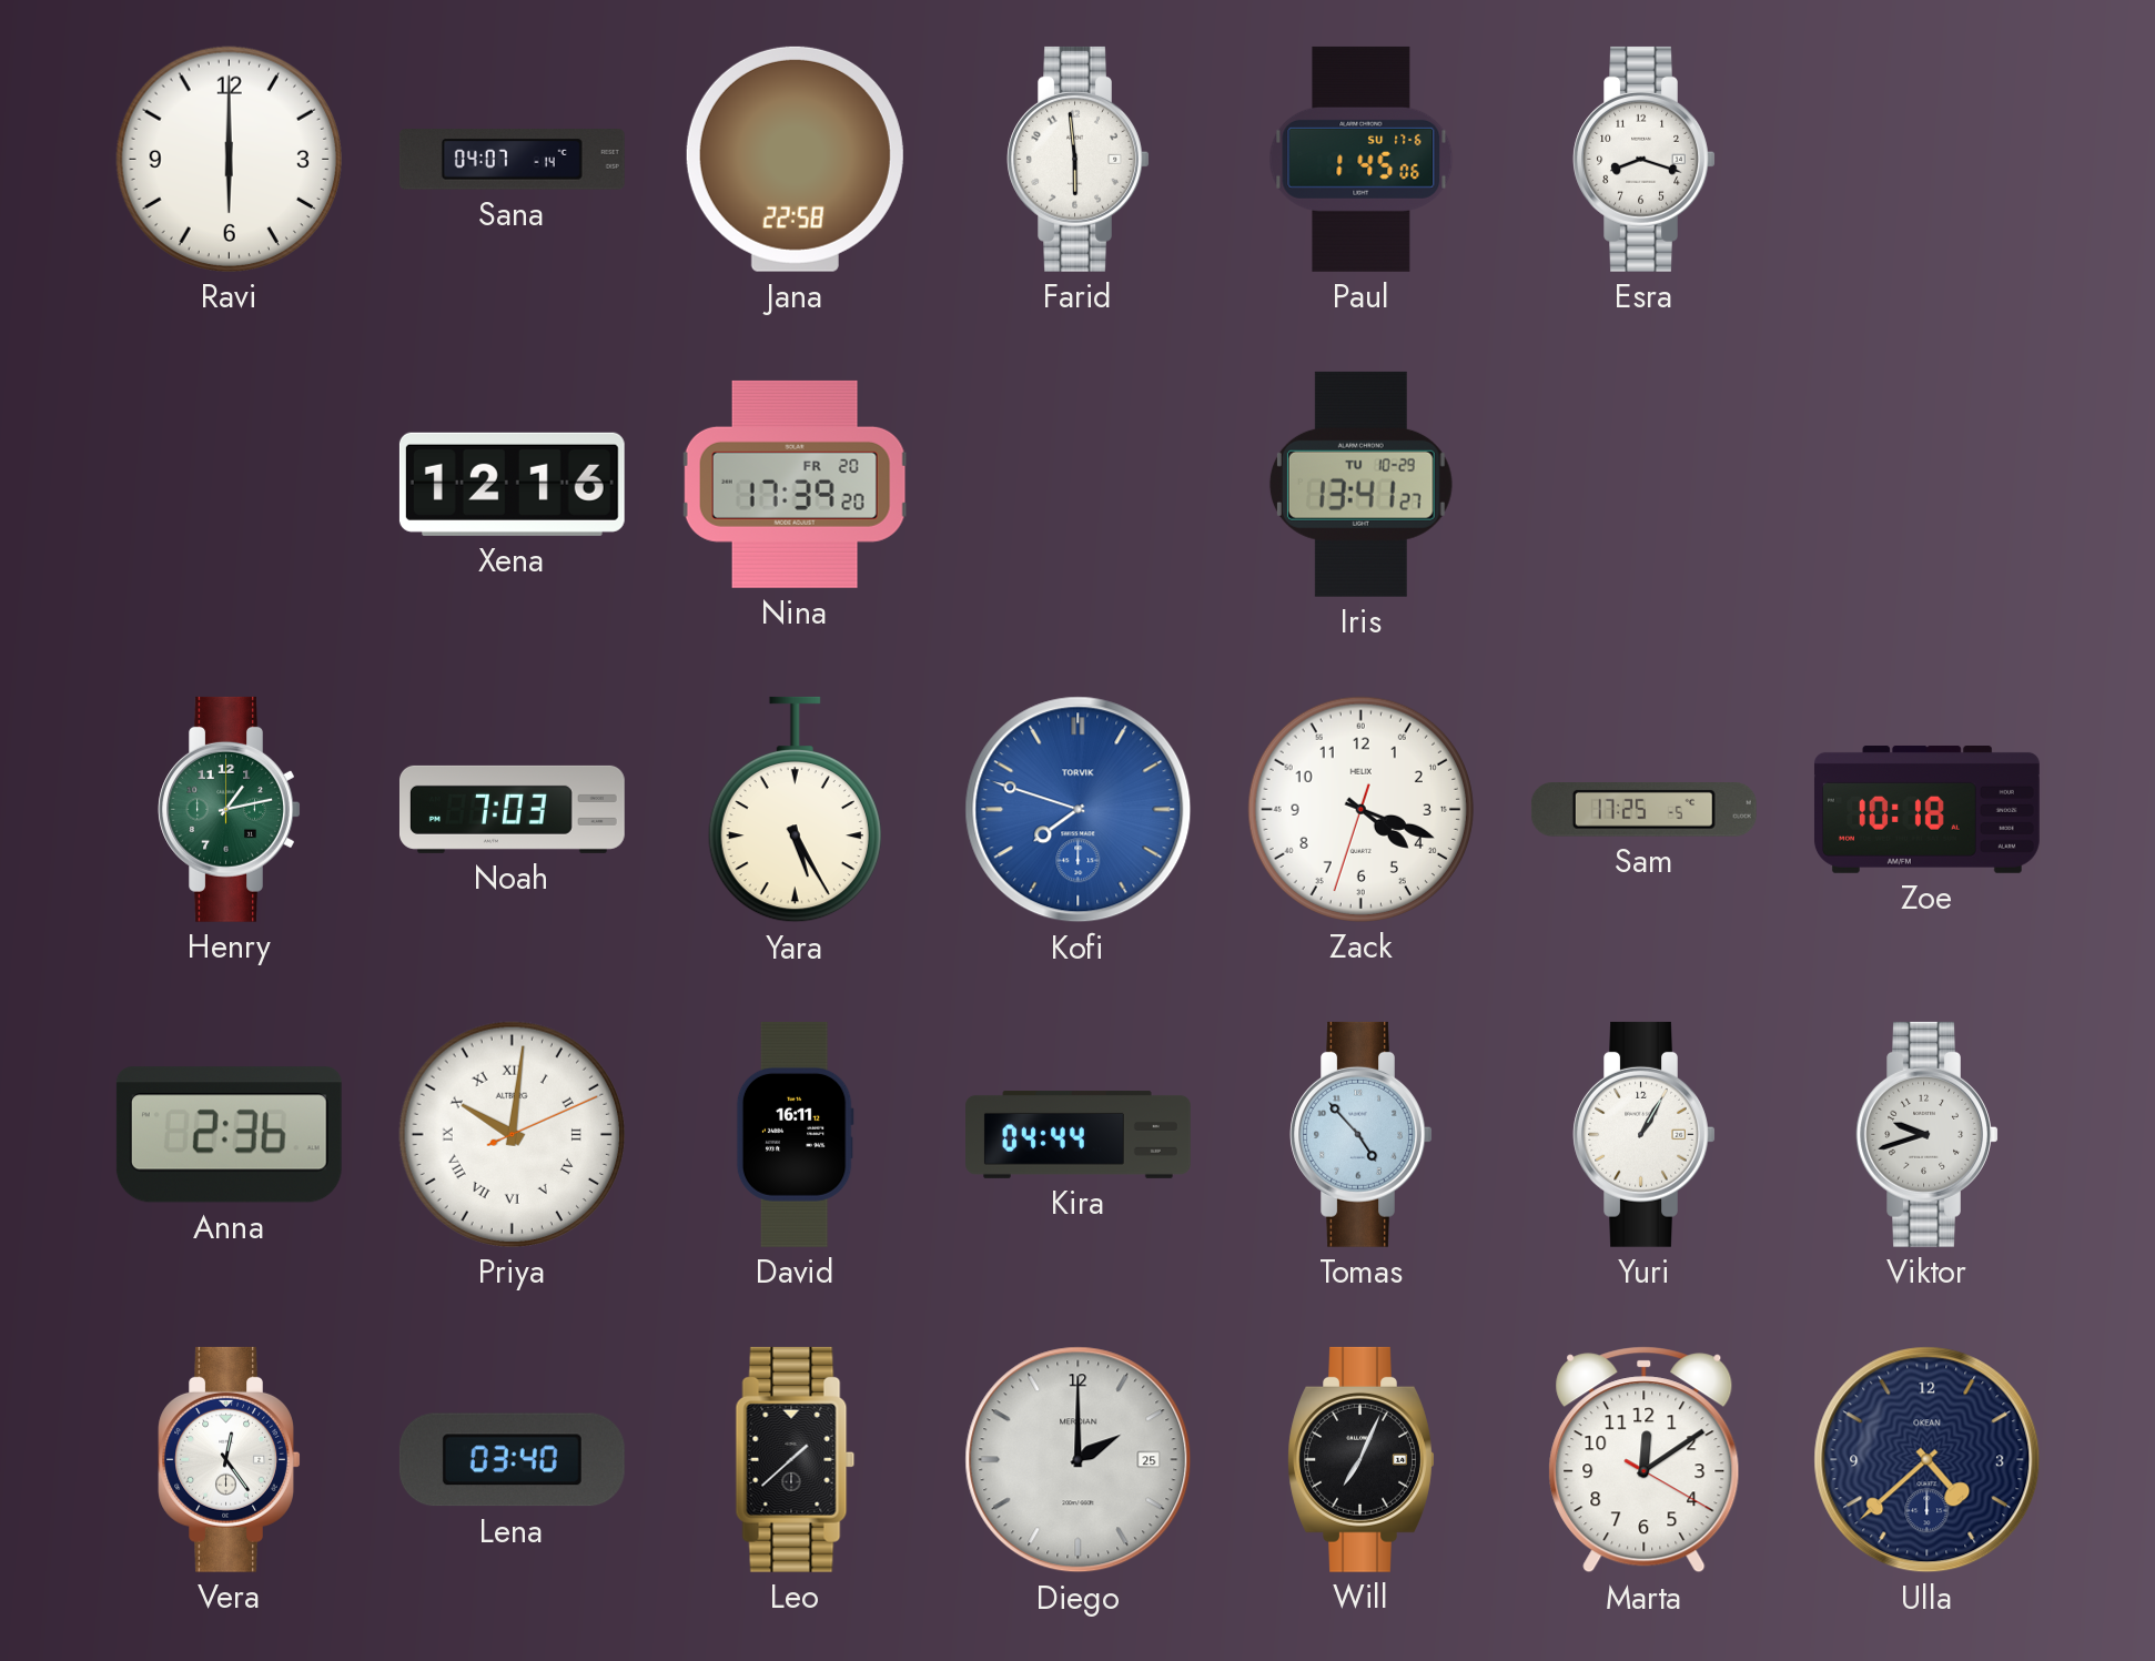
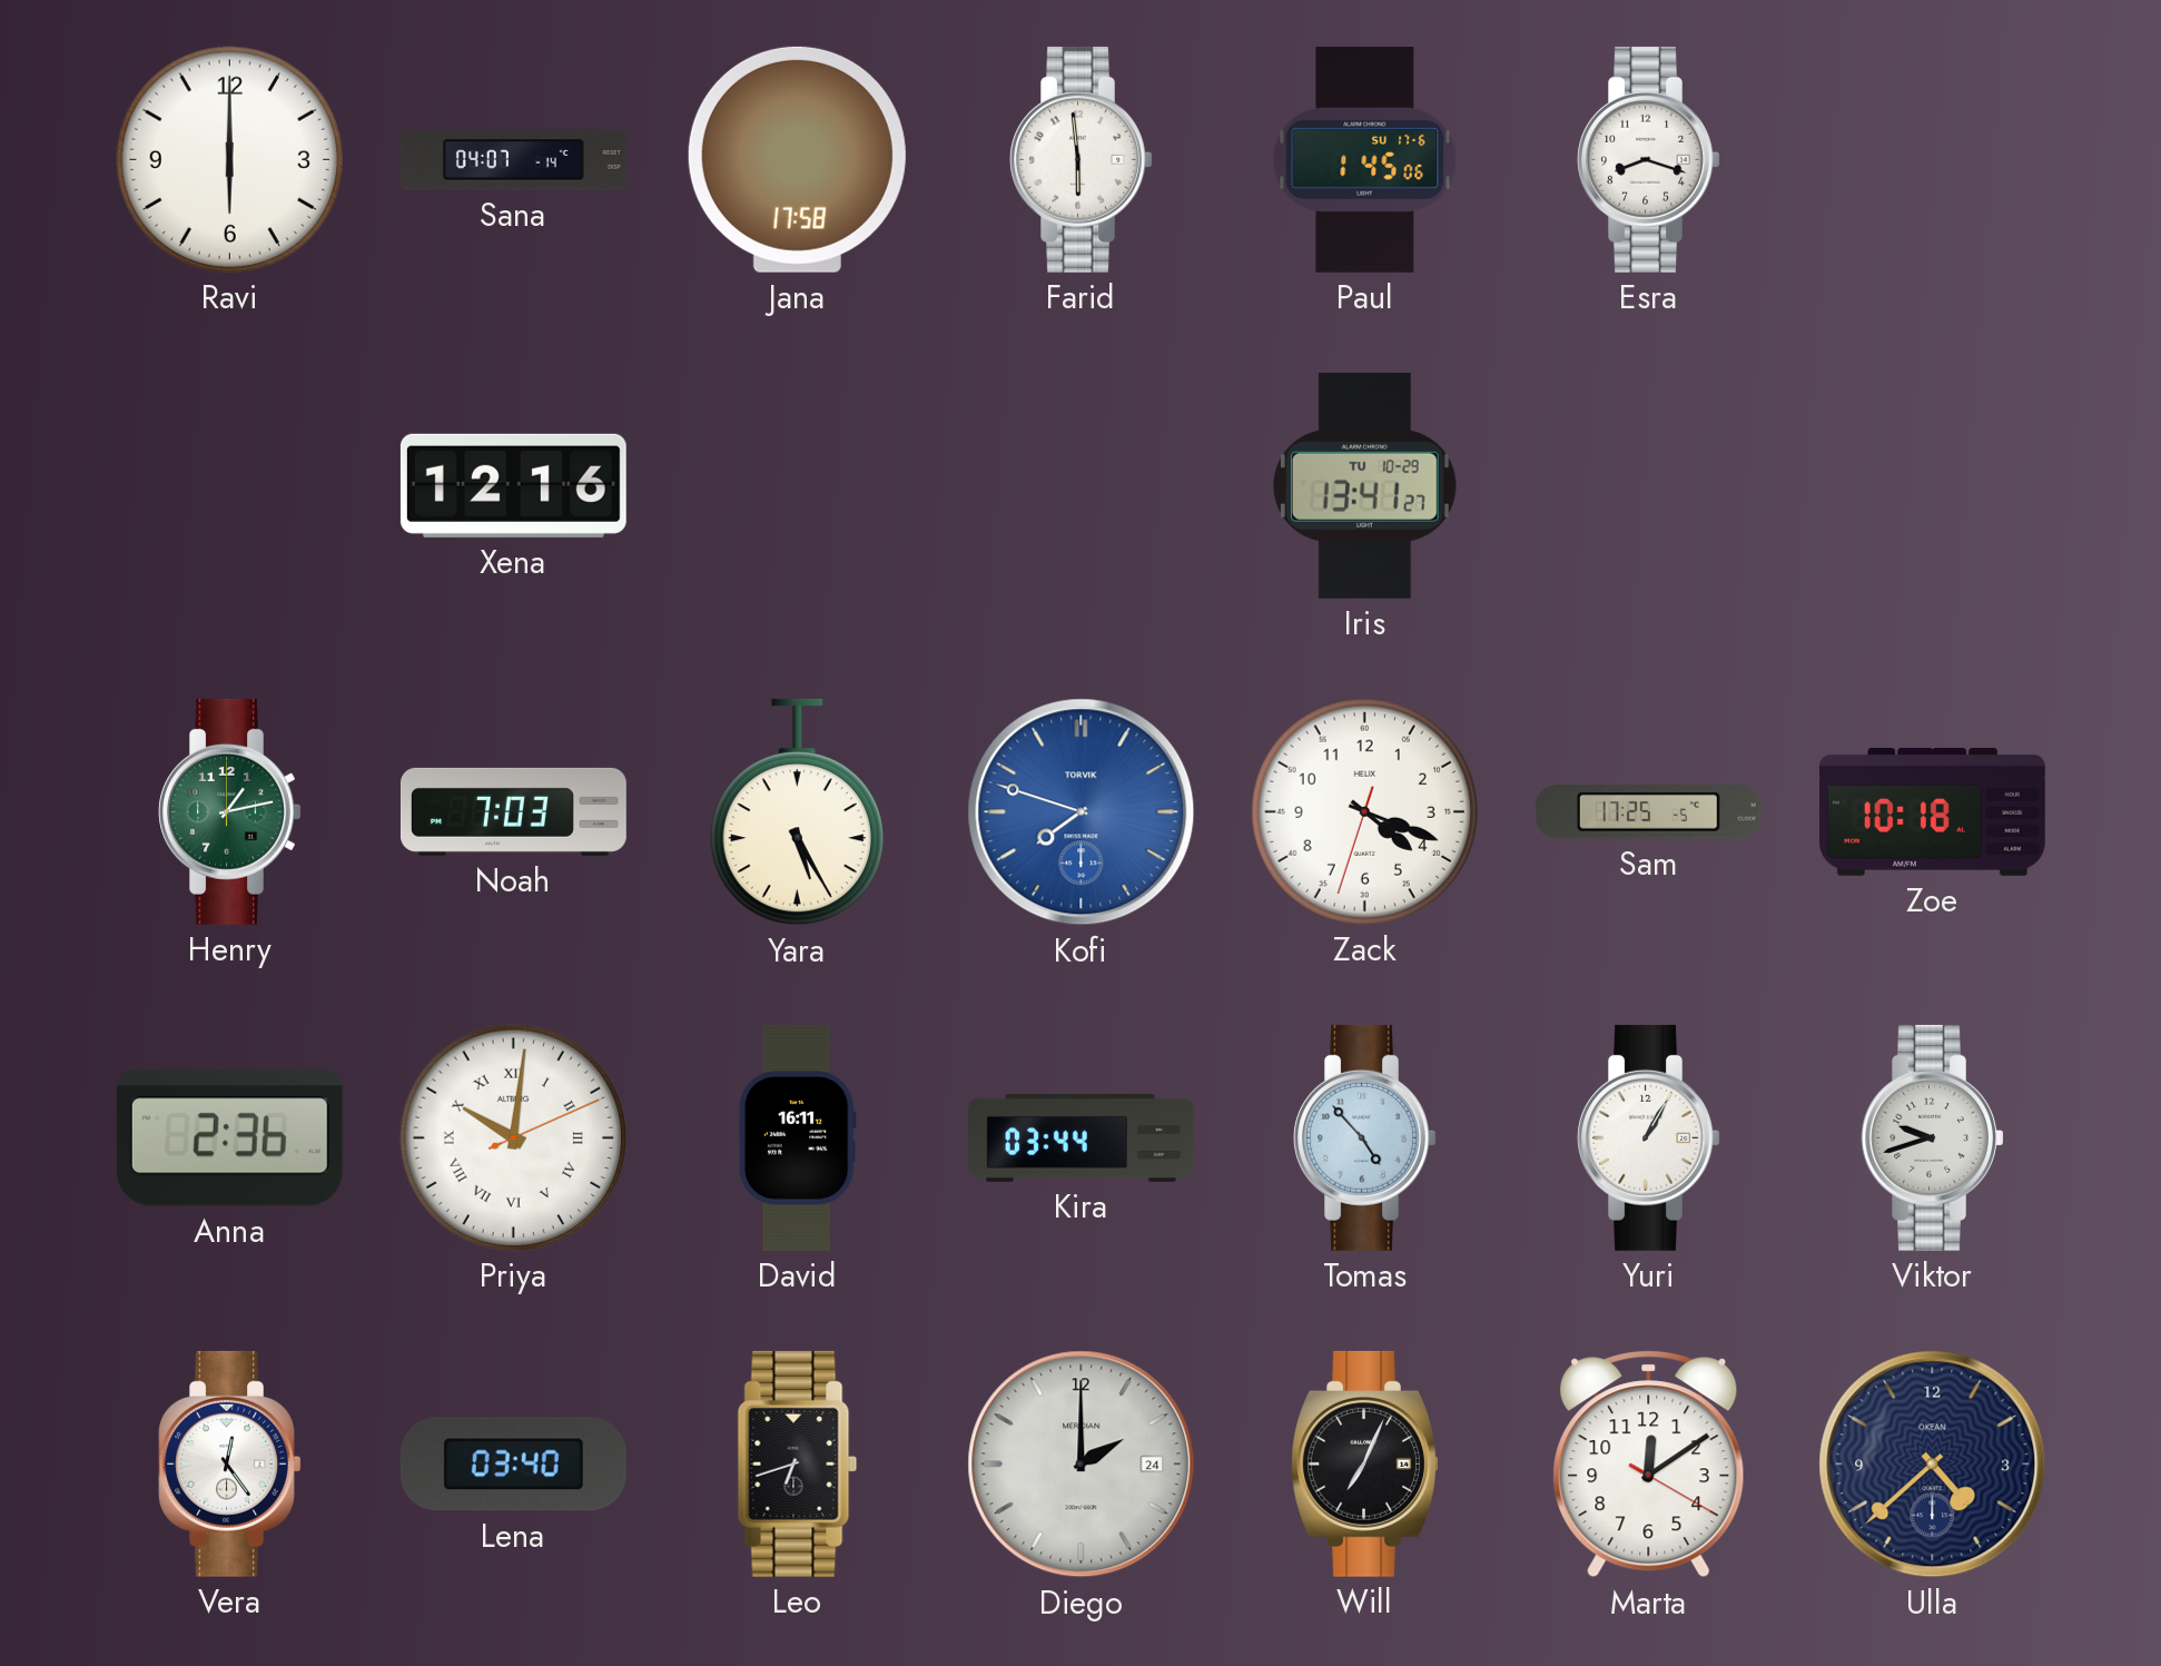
Jana: 22:58 -> 17:58
Nina: 17:39 -> none
Kira: 04:44 -> 03:44
Leo: 1:38 -> 6:42
Diego date: 25 -> 24
